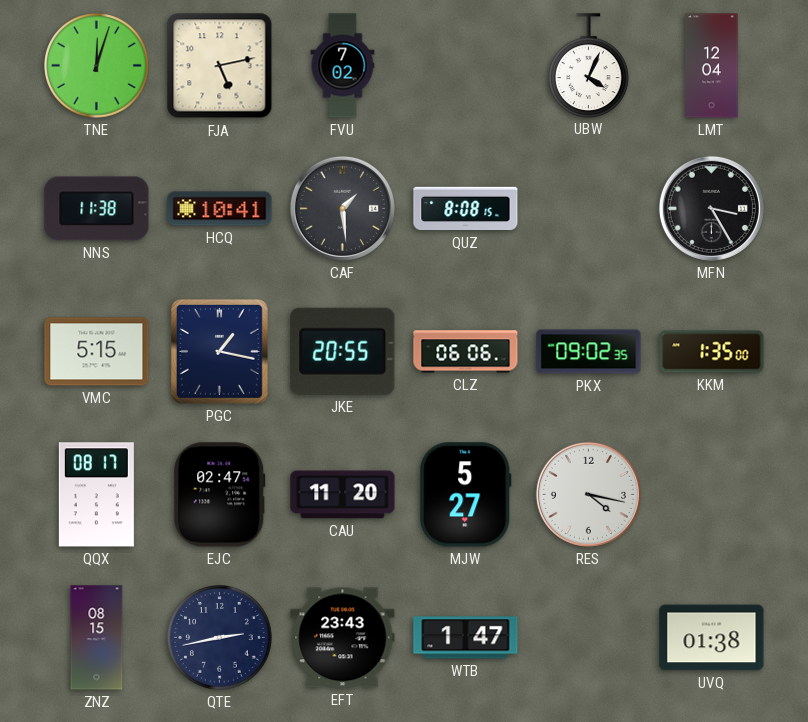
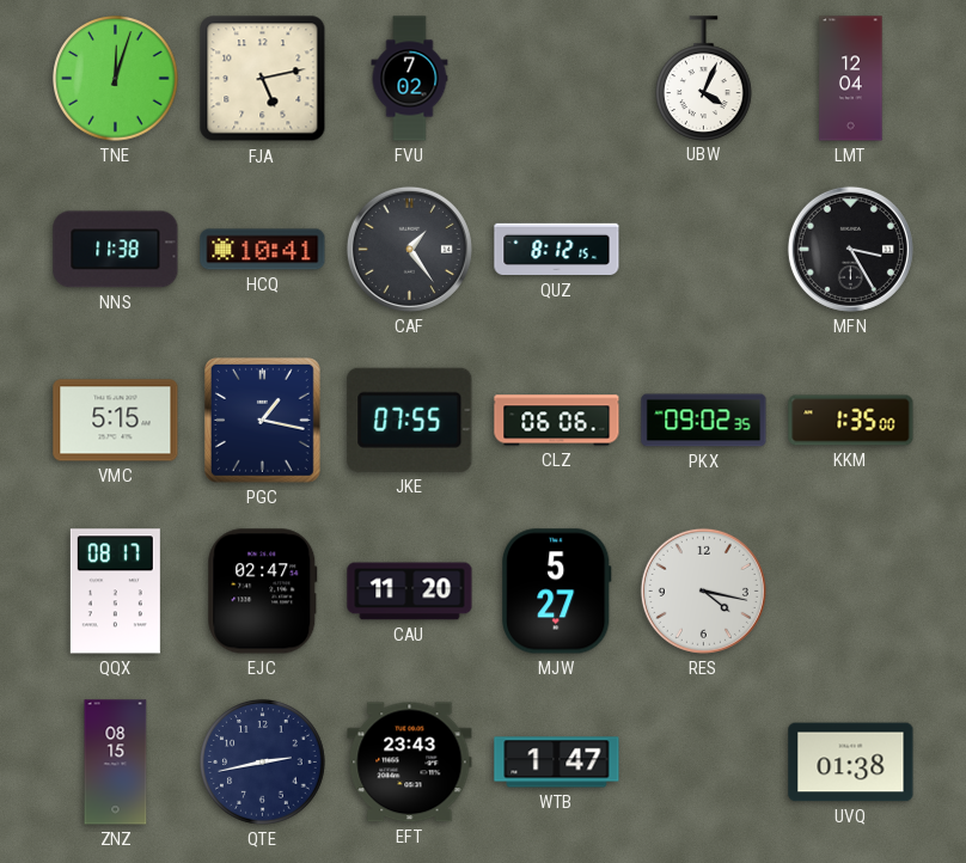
CAF: 1:29 -> 1:24
QUZ: 8:08 -> 8:12
JKE: 20:55 -> 07:55
